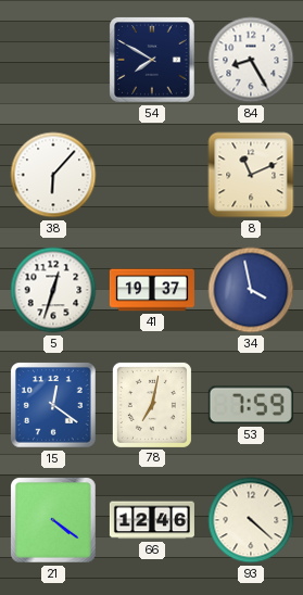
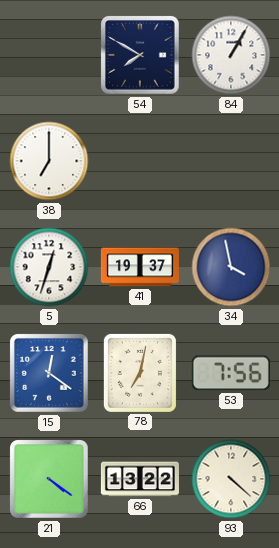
84: 8:25 -> 1:05
38: 6:07 -> 7:00
8: 11:11 -> none
53: 7:59 -> 7:56
66: 12:46 -> 13:22
